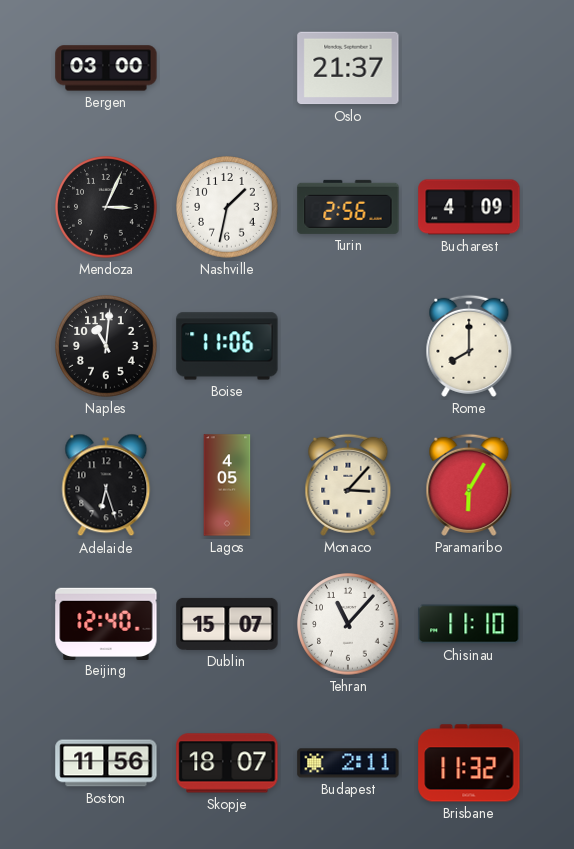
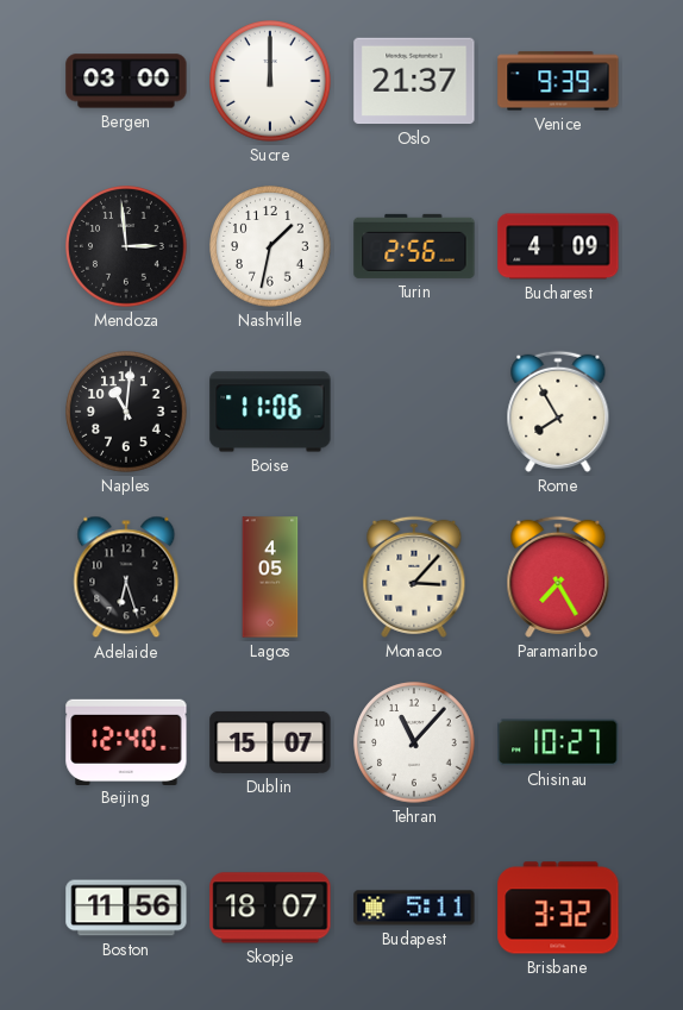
Sucre: none -> 12:00
Venice: none -> 9:39
Mendoza: 3:04 -> 2:59
Rome: 8:00 -> 7:55
Paramaribo: 6:05 -> 7:25
Chisinau: 11:10 -> 10:27
Budapest: 2:11 -> 5:11
Brisbane: 11:32 -> 3:32
